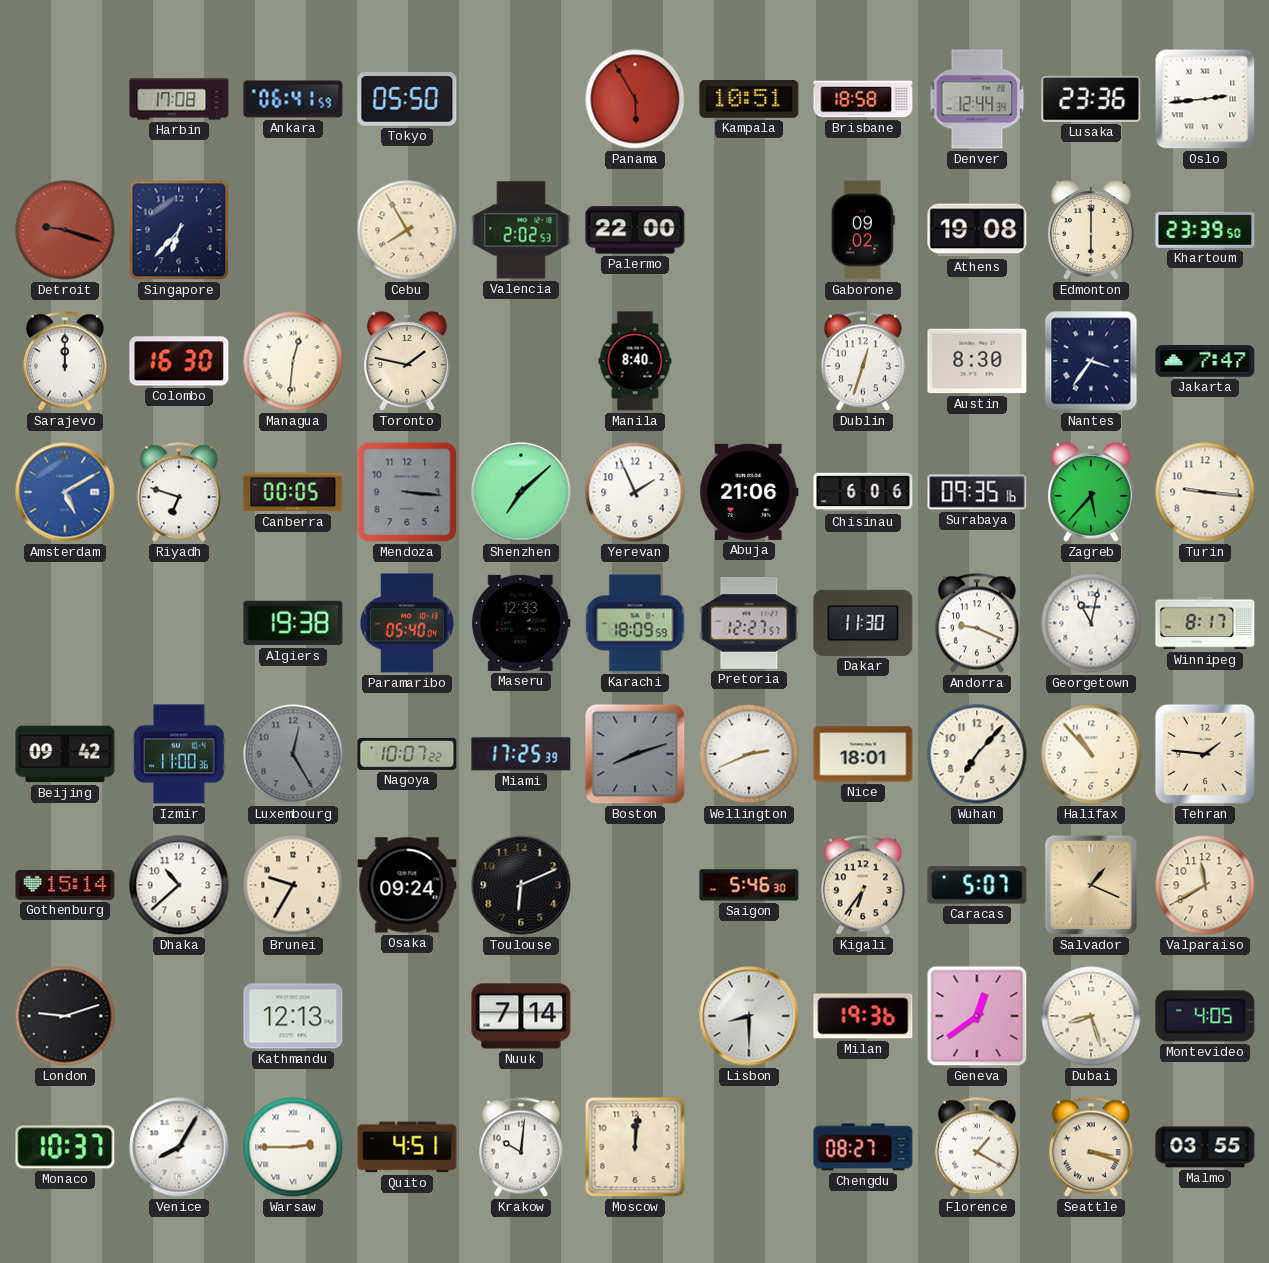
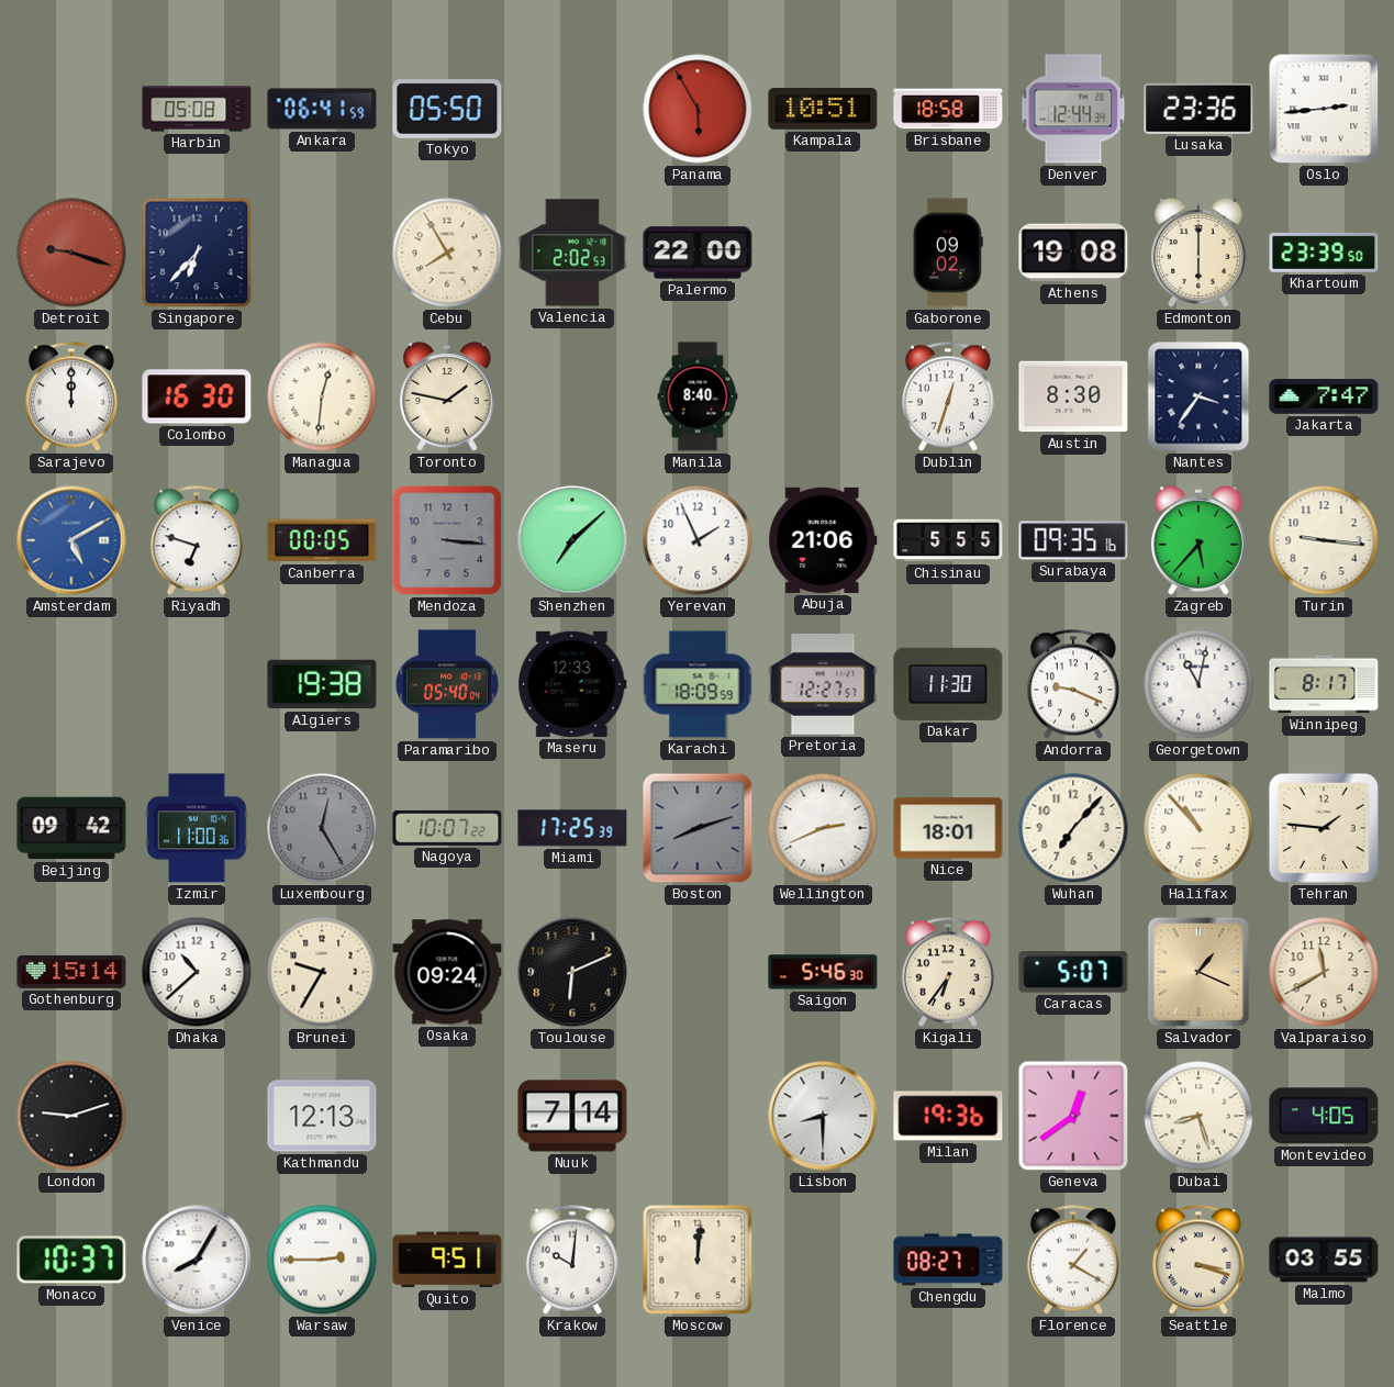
Harbin: 17:08 -> 05:08
Chisinau: 6:06 -> 5:55
Quito: 4:51 -> 9:51
